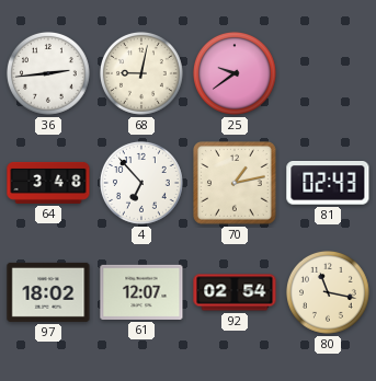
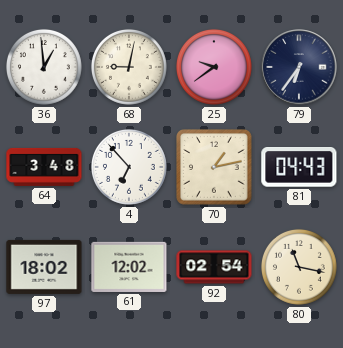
36: 2:44 -> 12:59
79: none -> 6:36
81: 02:43 -> 04:43
61: 12:07 -> 12:02
